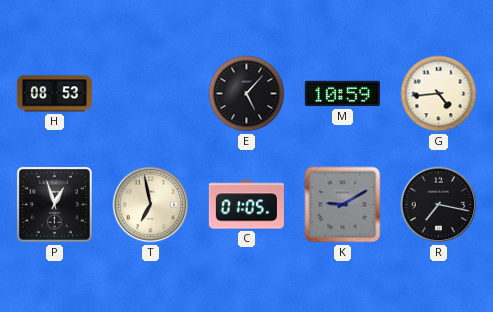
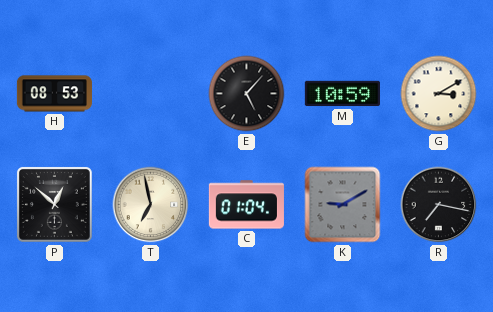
G: 4:44 -> 3:10
P: 12:57 -> 12:52
C: 01:05 -> 01:04
